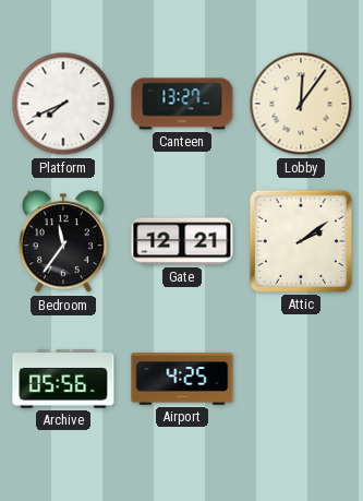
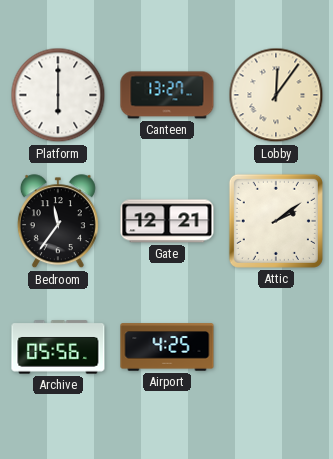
Platform: 7:41 -> 6:00
